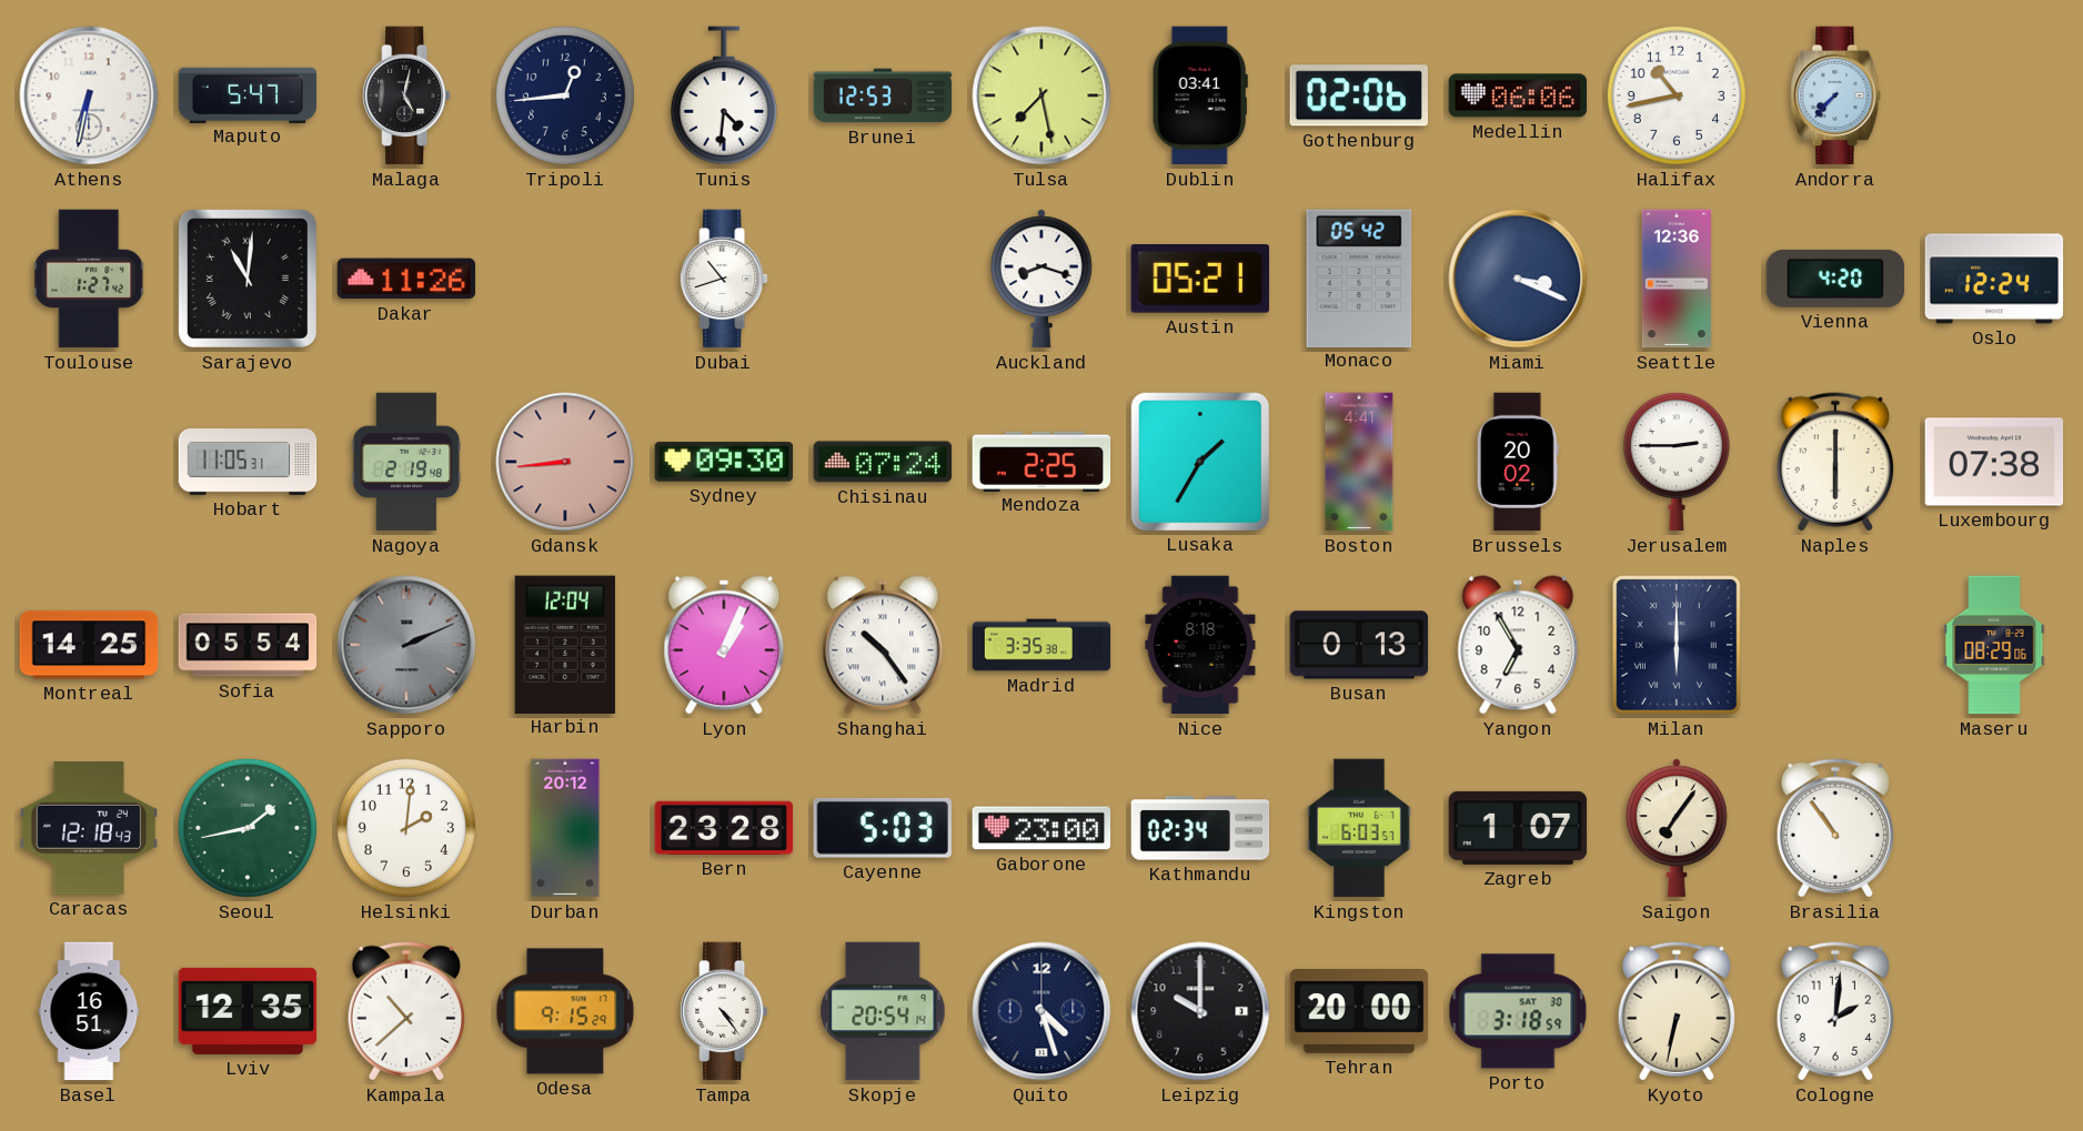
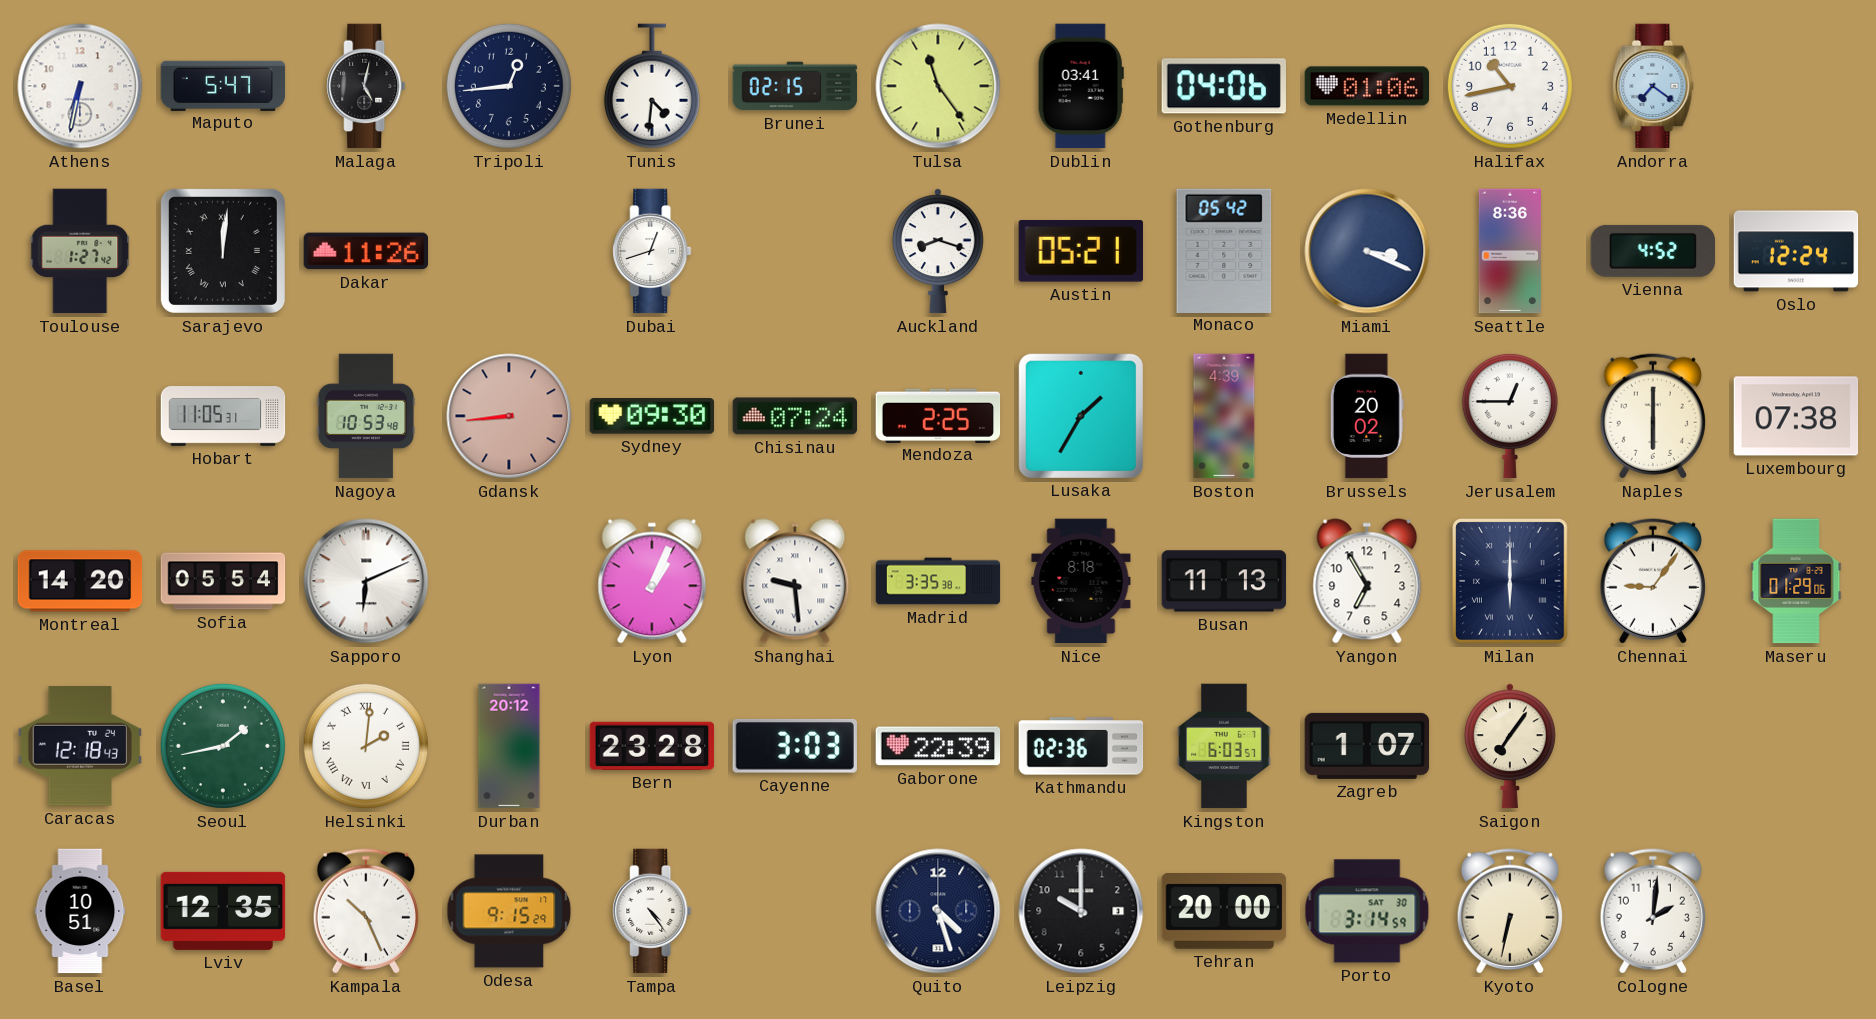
Brunei: 12:53 -> 02:15
Tulsa: 7:28 -> 11:24
Gothenburg: 02:06 -> 04:06
Medellin: 06:06 -> 01:06
Andorra: 7:37 -> 7:21
Sarajevo: 11:01 -> 12:01
Dubai: 10:42 -> 12:42
Seattle: 12:36 -> 8:36
Vienna: 4:20 -> 4:52
Nagoya: 2:19 -> 10:53
Boston: 4:41 -> 4:39
Jerusalem: 2:45 -> 12:45
Montreal: 14:25 -> 14:20
Sapporo: 2:11 -> 6:11
Sapporo dial: grey -> white
Harbin: 12:04 -> none
Shanghai: 10:24 -> 9:29
Busan: 0:13 -> 11:13
Chennai: none -> 9:06
Maseru: 08:29 -> 01:29
Helsinki numerals: Arabic -> Roman
Cayenne: 5:03 -> 3:03
Gaborone: 23:00 -> 22:39
Kathmandu: 02:34 -> 02:36
Brasilia: 10:54 -> none
Basel: 16:51 -> 10:51
Kampala: 10:38 -> 10:26
Skopje: 20:54 -> none
Porto: 3:18 -> 3:14
